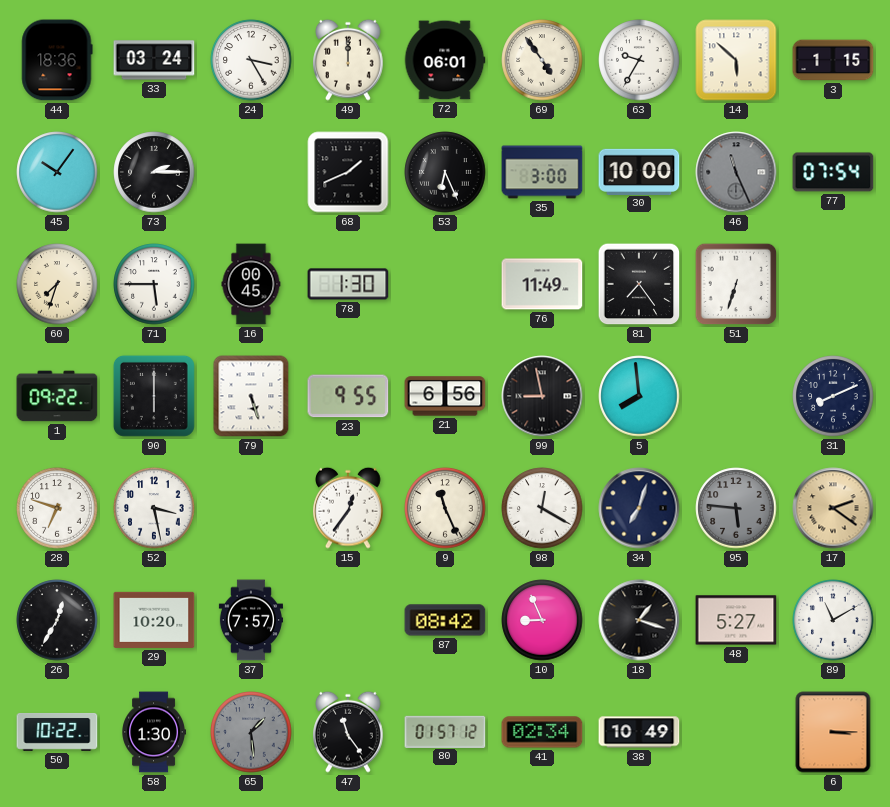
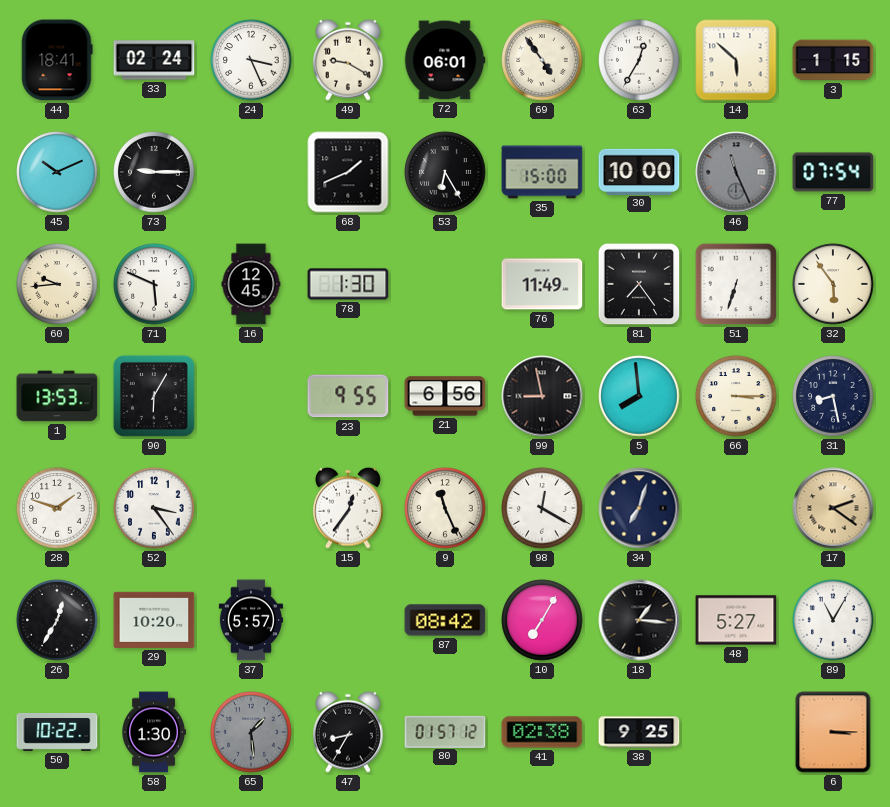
44: 18:36 -> 18:41
33: 03:24 -> 02:24
24: 3:25 -> 3:26
49: 12:00 -> 9:20
63: 9:35 -> 12:35
45: 10:06 -> 10:11
73: 2:15 -> 9:15
53: 6:26 -> 6:25
35: 3:00 -> 15:00
60: 7:33 -> 9:44
71: 5:45 -> 5:49
16: 00:45 -> 12:45
32: none -> 5:54
1: 09:22 -> 13:53
90: 6:00 -> 6:05
79: 5:27 -> none
66: none -> 3:15
31: 8:11 -> 8:28
28: 6:48 -> 1:48
52: 3:28 -> 3:24
95: 5:46 -> none
37: 7:57 -> 5:57
10: 8:56 -> 7:05
18: 1:18 -> 1:16
89: 11:10 -> 11:05
47: 11:24 -> 8:35
41: 02:34 -> 02:38
38: 10:49 -> 9:25
